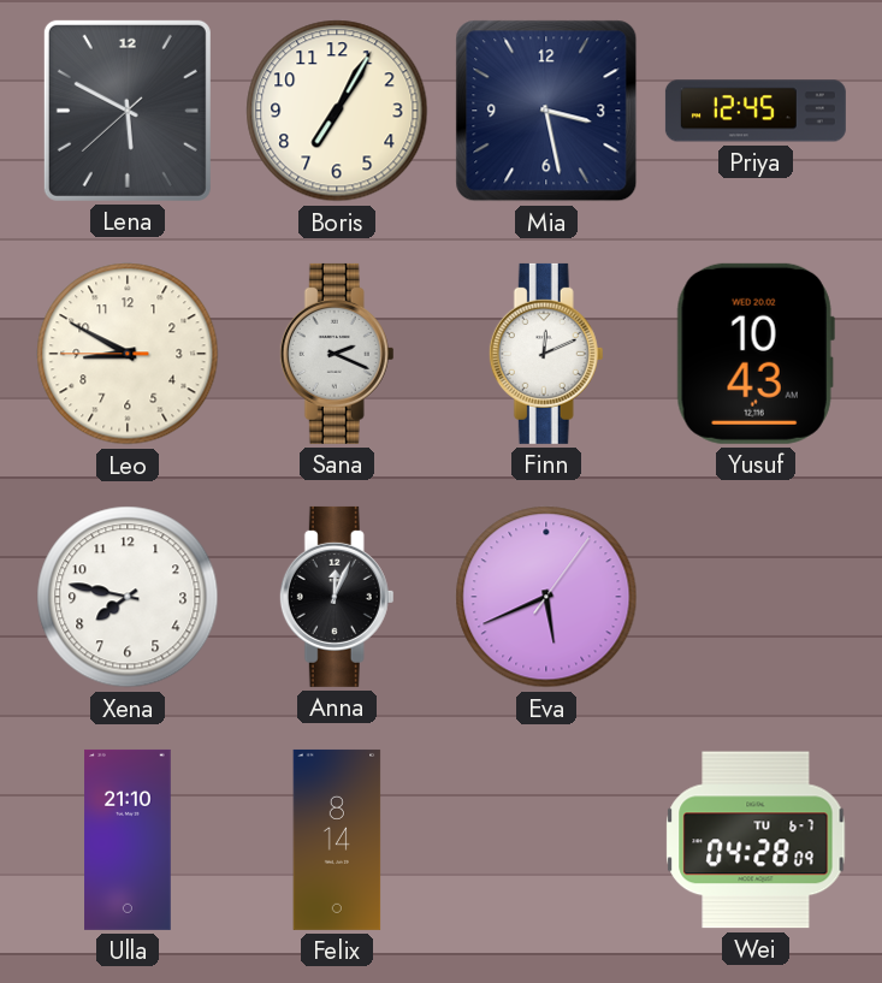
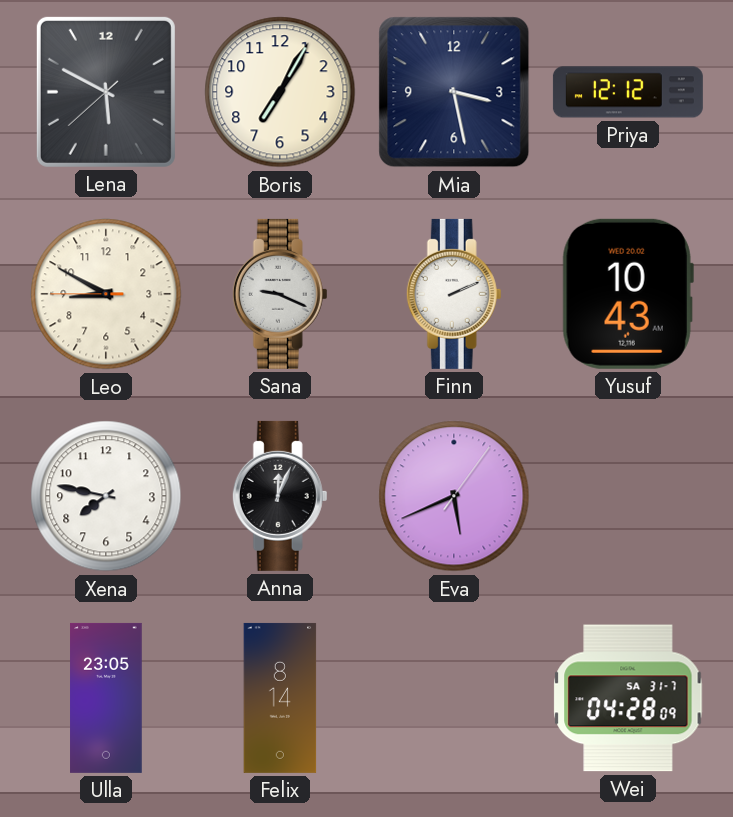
Priya: 12:45 -> 12:12
Sana: 2:19 -> 9:19
Finn: 12:11 -> 2:11
Ulla: 21:10 -> 23:05
Wei date: TU 6-7 -> SA 31-7
